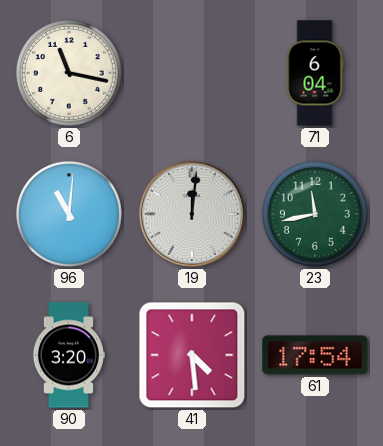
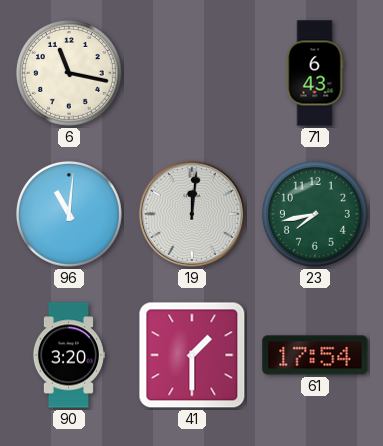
71: 6:04 -> 6:43
23: 11:43 -> 7:43
41: 4:29 -> 1:30
